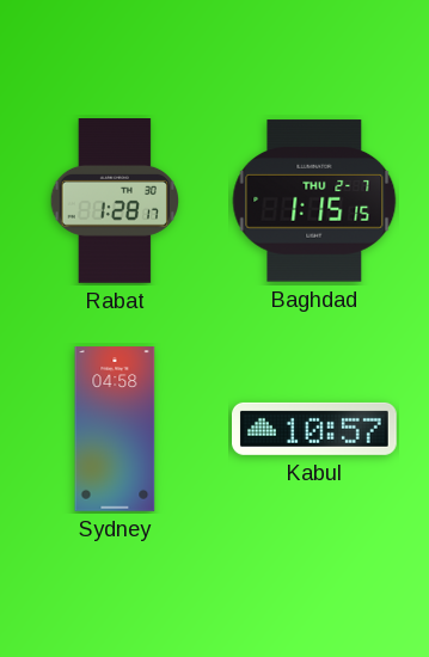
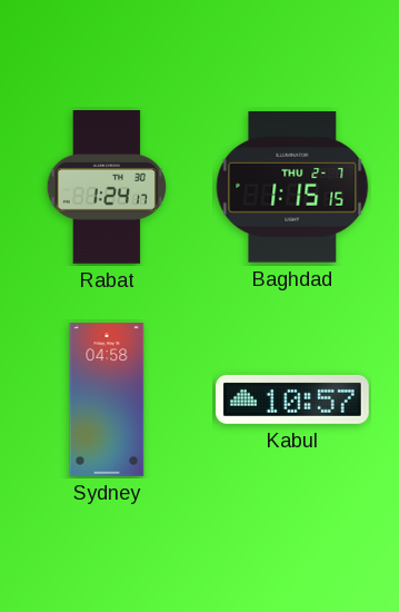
Rabat: 1:28 -> 1:24
